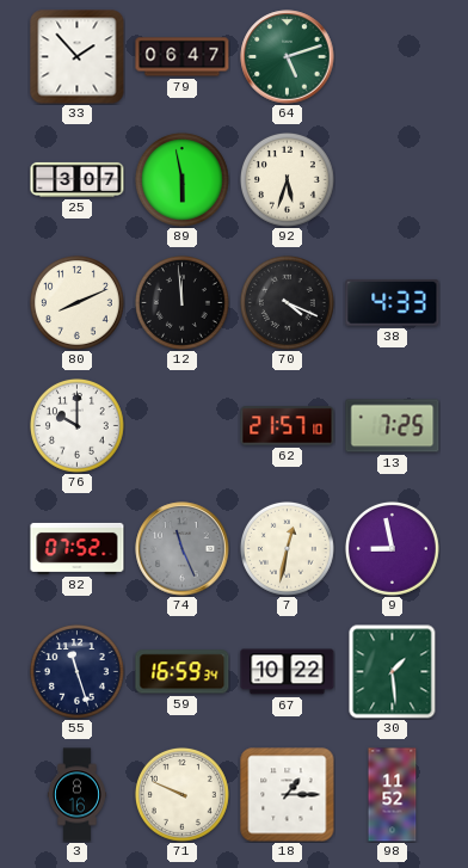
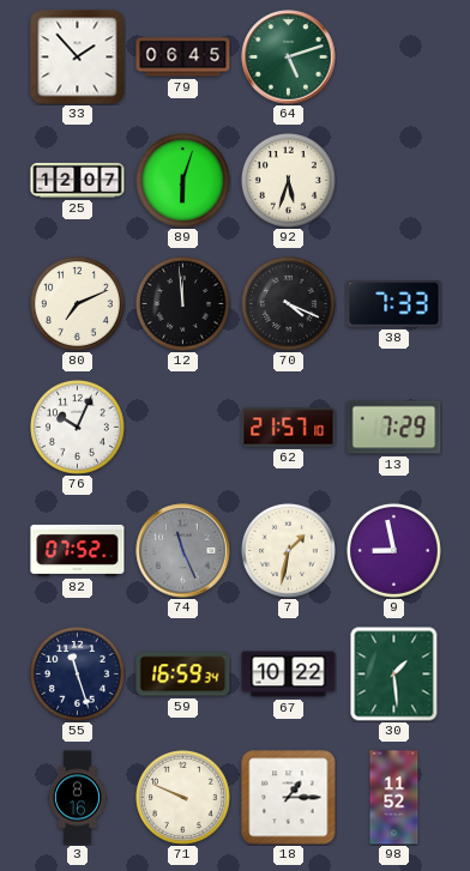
79: 06:47 -> 06:45
25: 3:07 -> 12:07
89: 5:58 -> 6:03
80: 8:11 -> 7:11
38: 4:33 -> 7:33
76: 10:00 -> 10:04
13: 7:25 -> 7:29
7: 12:32 -> 1:32
